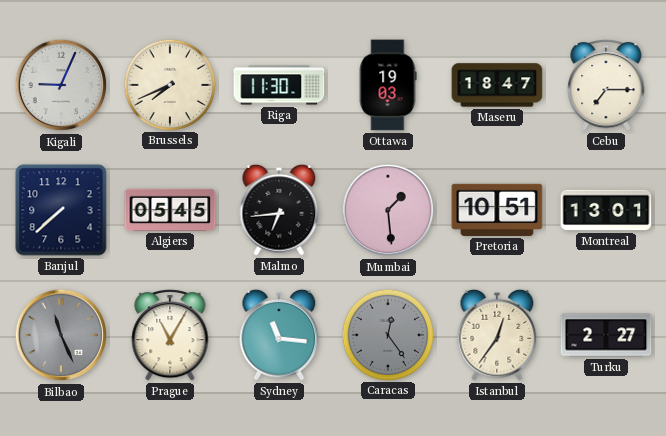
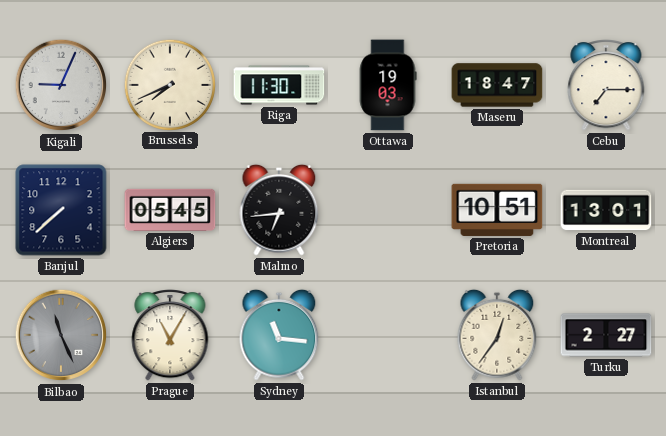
Mumbai: 1:29 -> none
Caracas: 12:24 -> none
